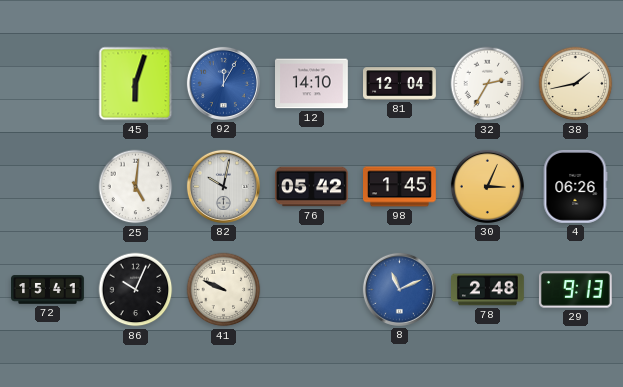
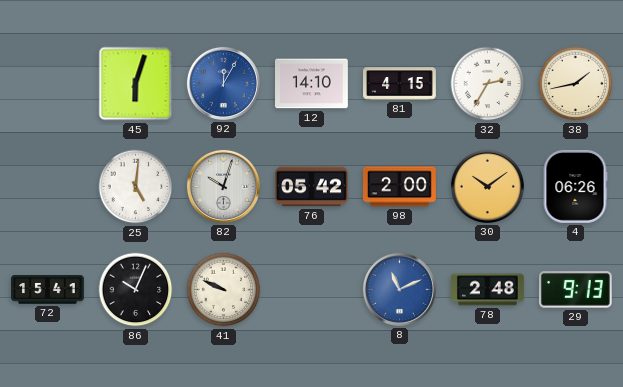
81: 12:04 -> 4:15
82: 10:02 -> 10:03
98: 1:45 -> 2:00
30: 3:04 -> 10:09
